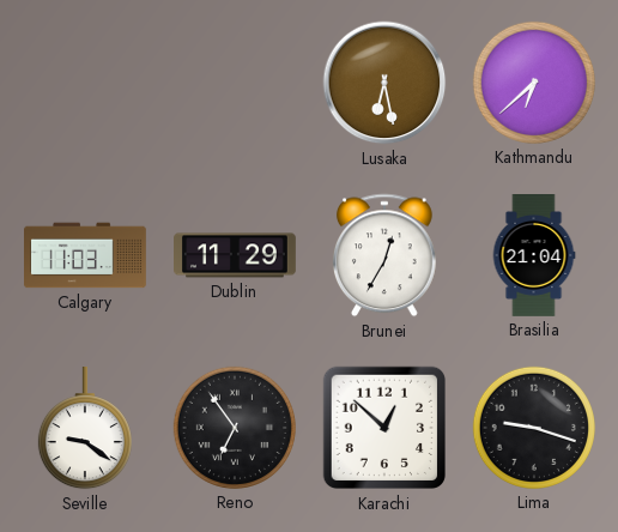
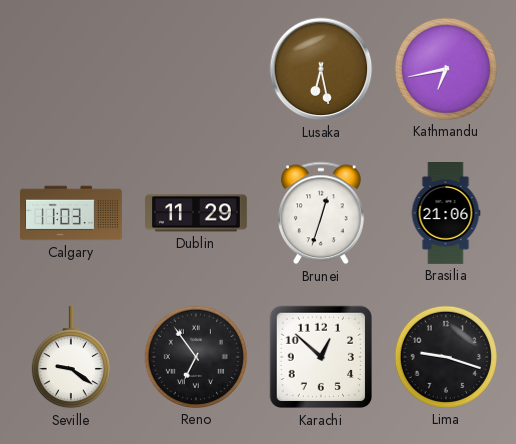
Kathmandu: 6:38 -> 6:43
Brunei: 12:35 -> 12:33
Brasilia: 21:04 -> 21:06
